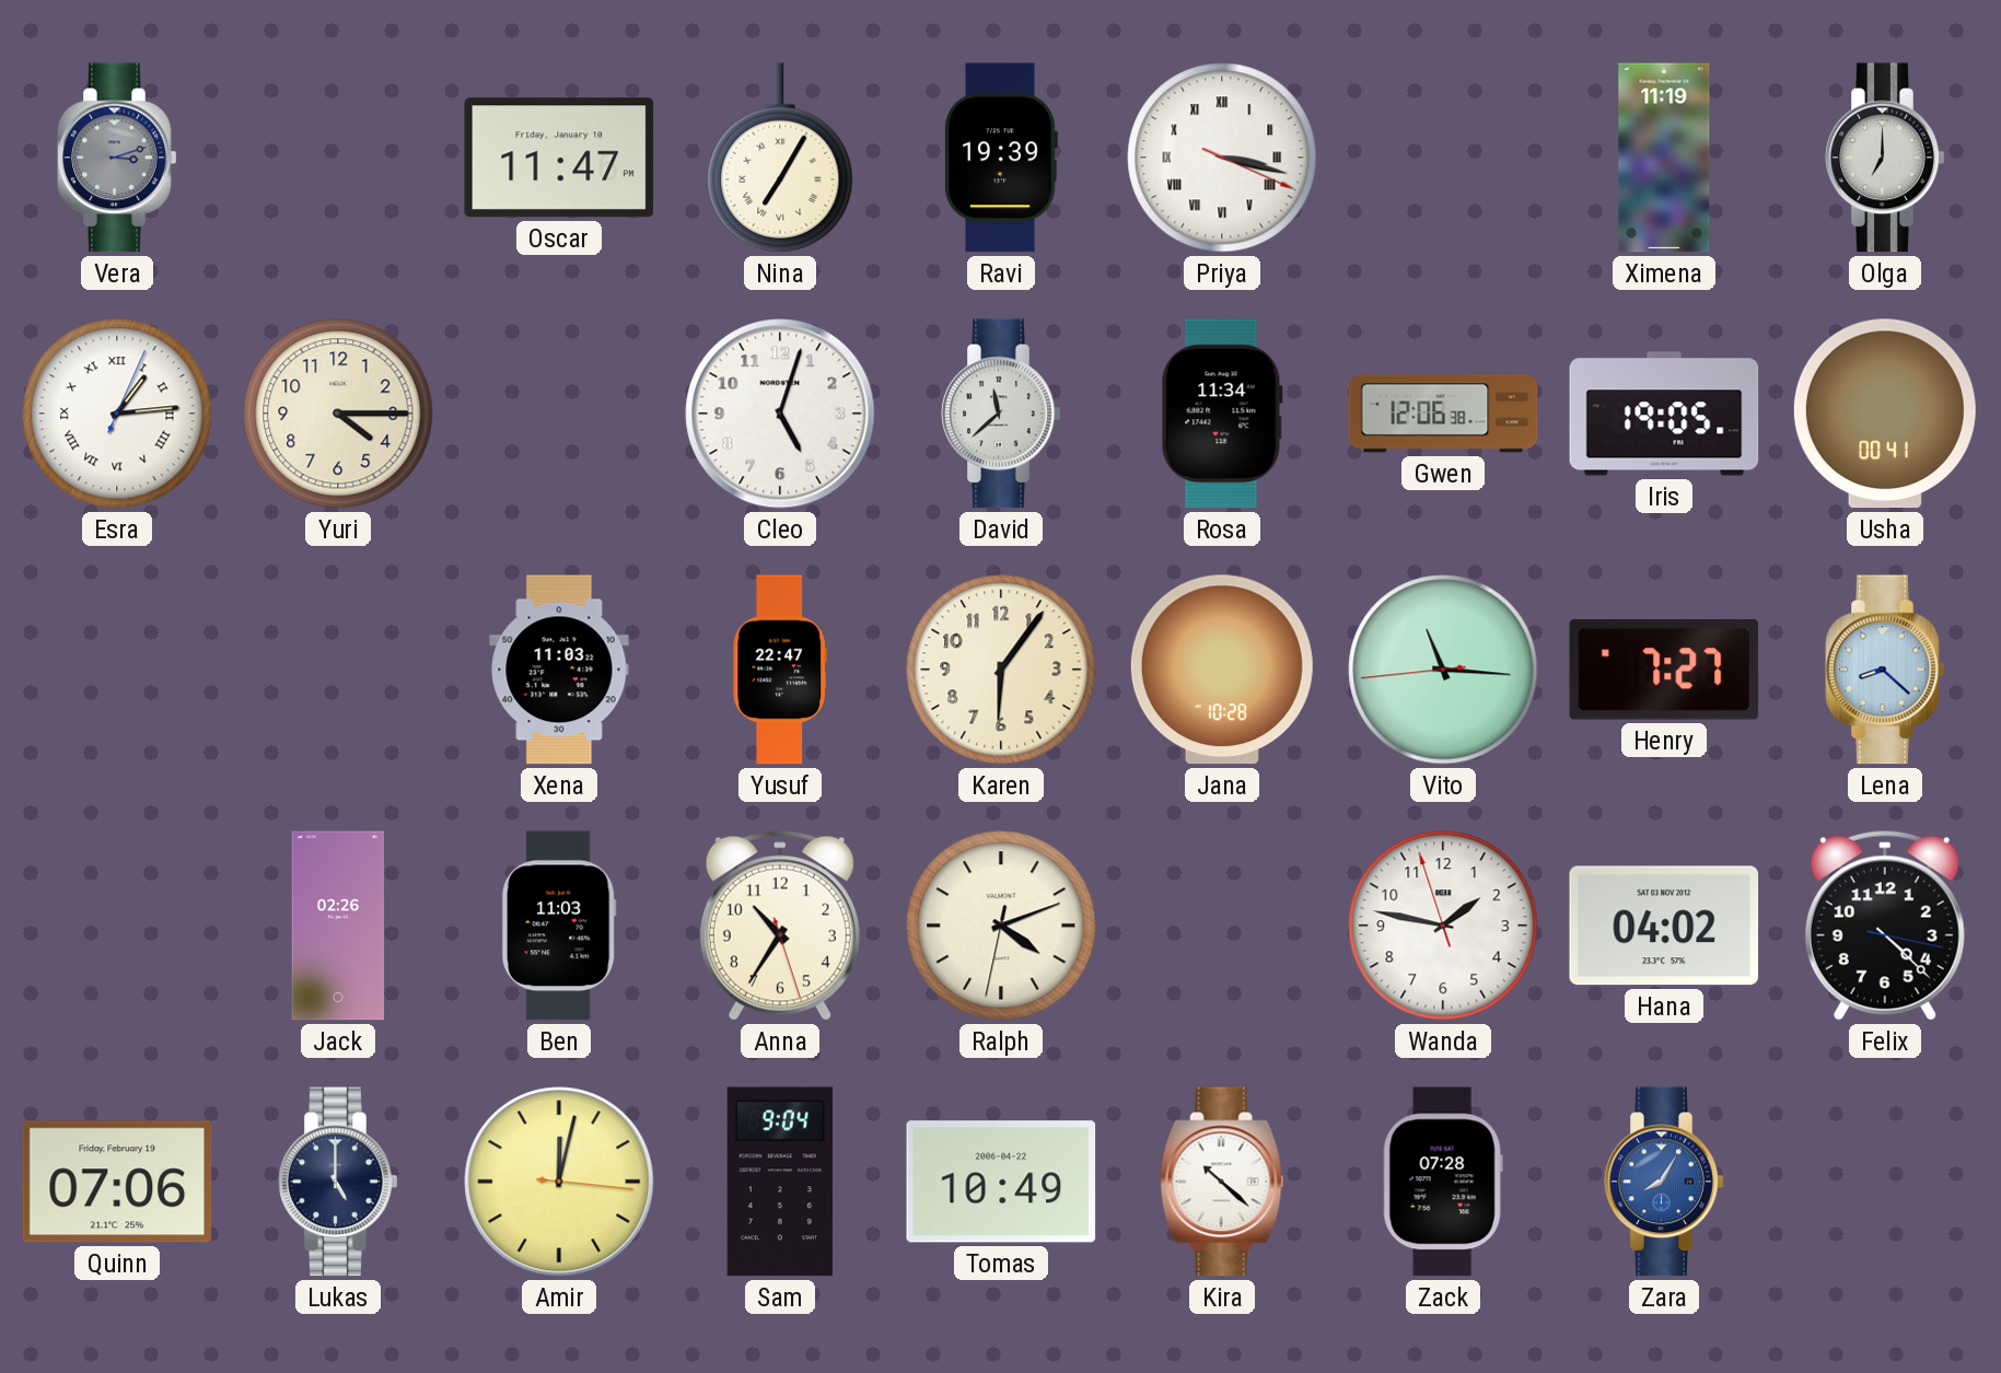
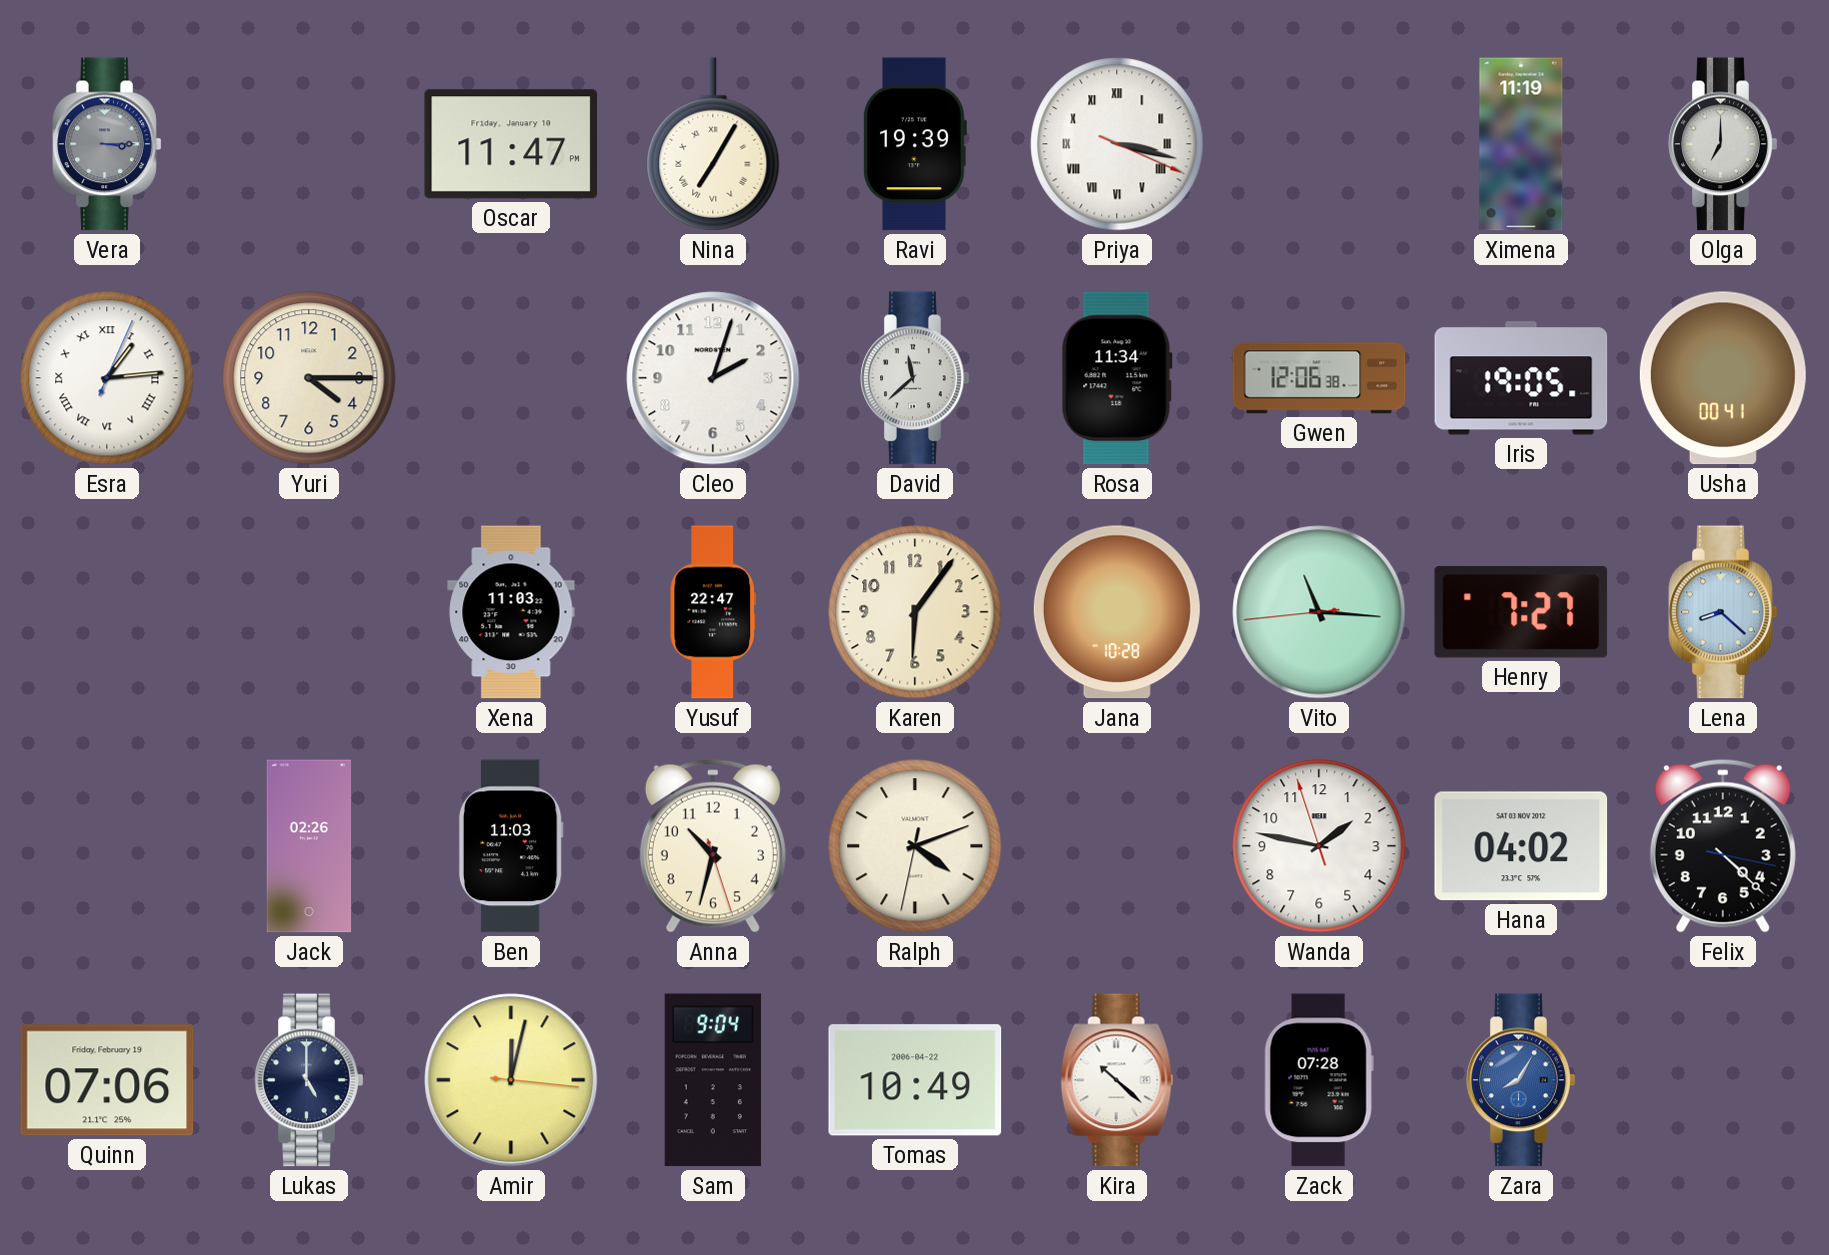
Vera: 3:12 -> 3:15
Cleo: 5:03 -> 2:03
Anna: 10:35 -> 10:32
